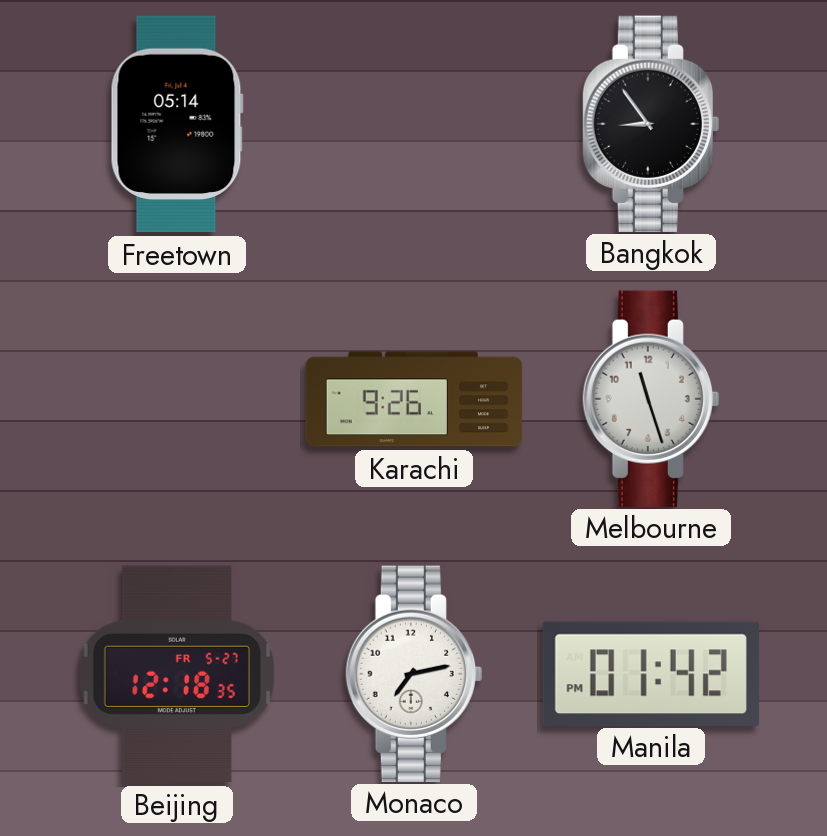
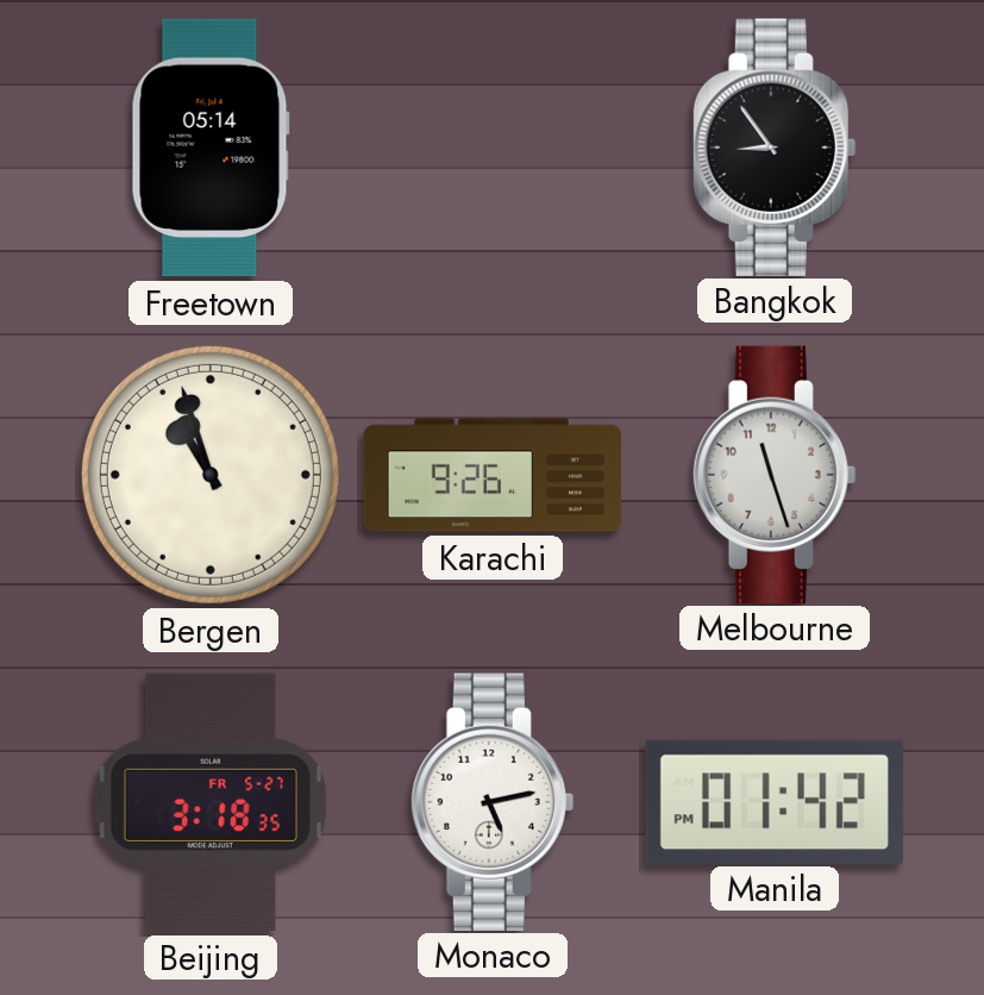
Bergen: none -> 10:57
Beijing: 12:18 -> 3:18
Monaco: 7:13 -> 5:13
